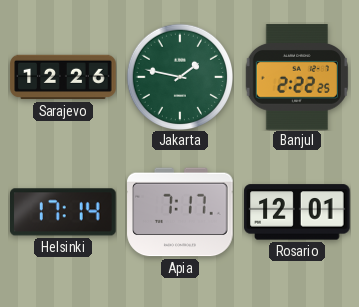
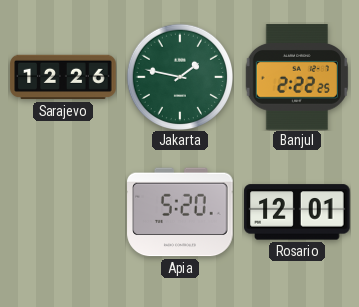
Helsinki: 17:14 -> none
Apia: 7:17 -> 5:20
